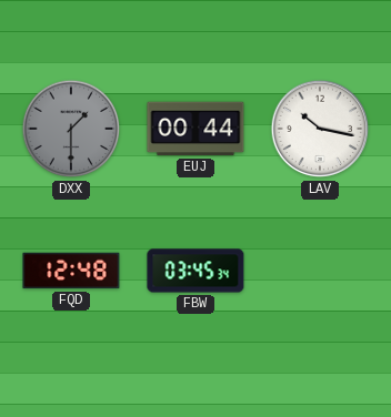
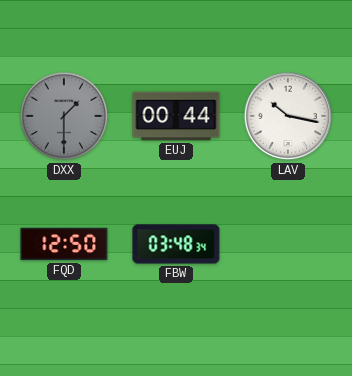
FQD: 12:48 -> 12:50
FBW: 03:45 -> 03:48
